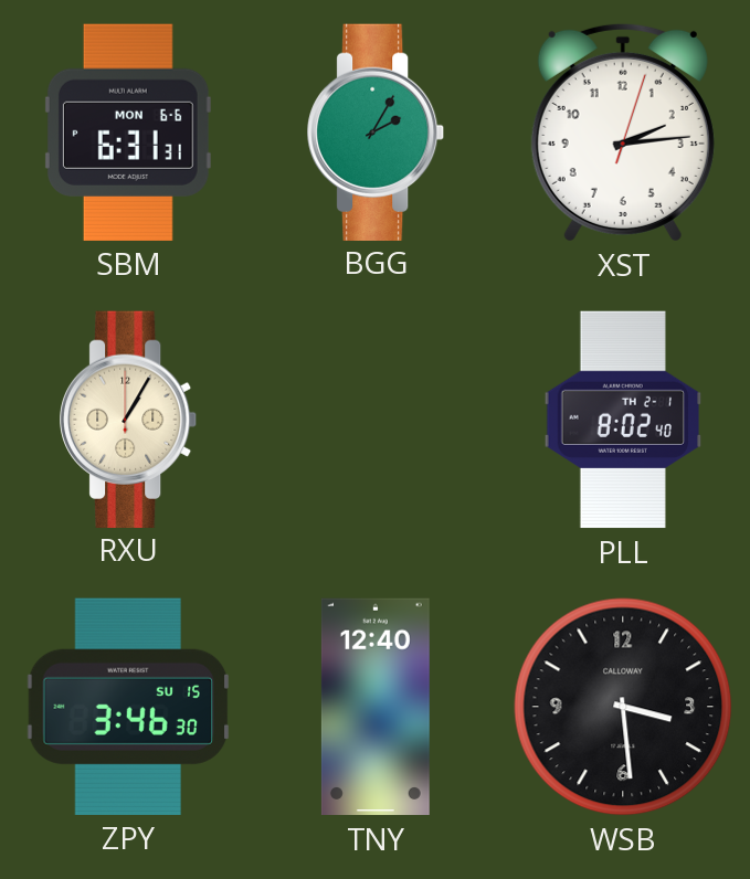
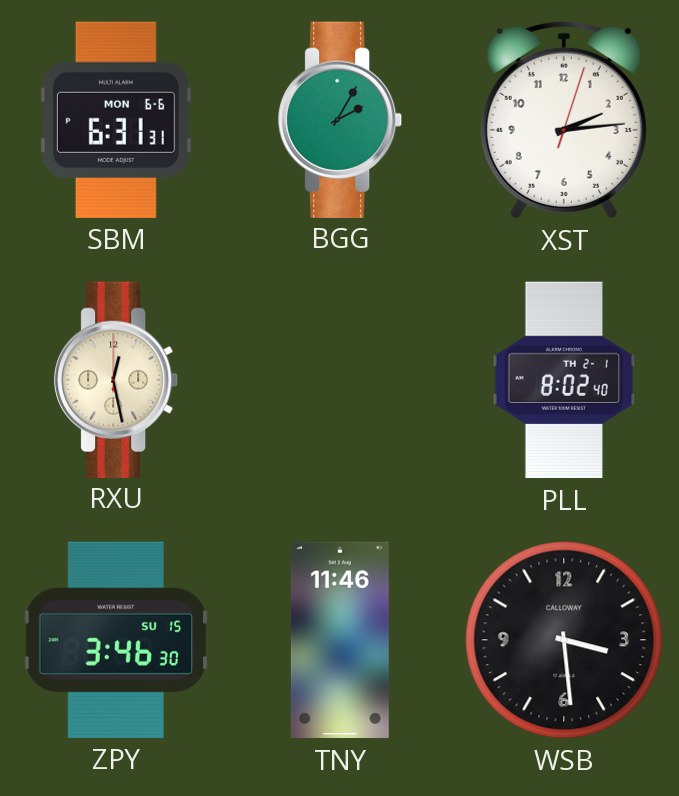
RXU: 1:05 -> 12:28
TNY: 12:40 -> 11:46
